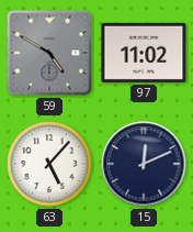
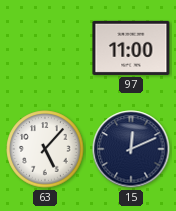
59: 4:50 -> none
97: 11:02 -> 11:00
